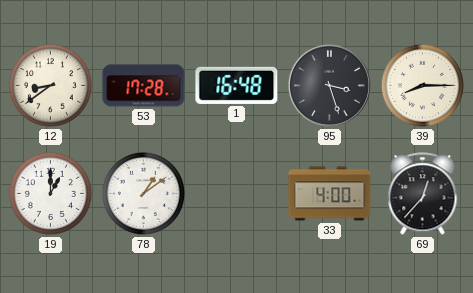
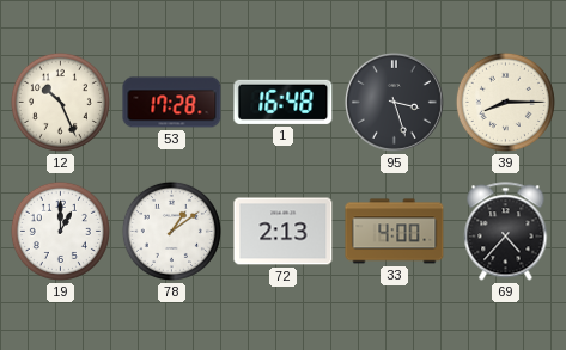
12: 8:39 -> 10:26
72: none -> 2:13
69: 12:37 -> 4:37
